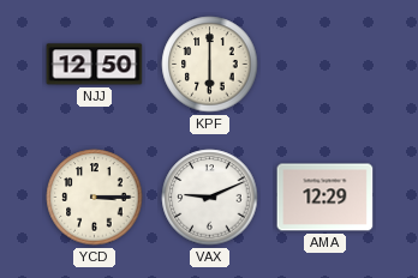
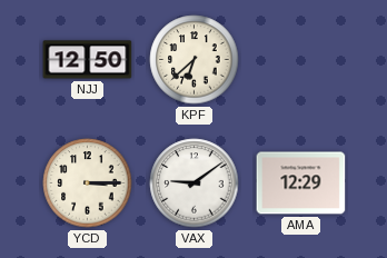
KPF: 6:00 -> 6:38
VAX: 9:11 -> 9:09
